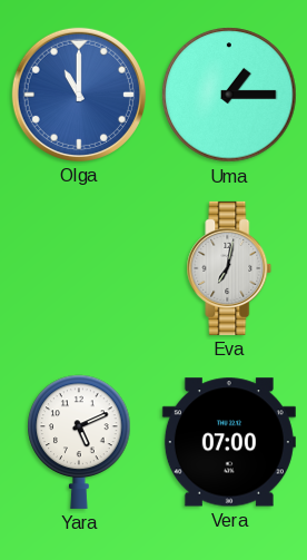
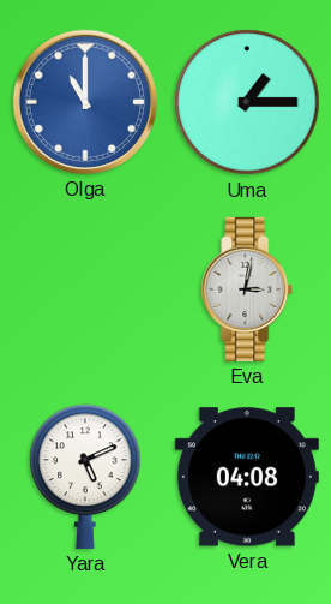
Eva: 7:02 -> 3:02
Vera: 07:00 -> 04:08
